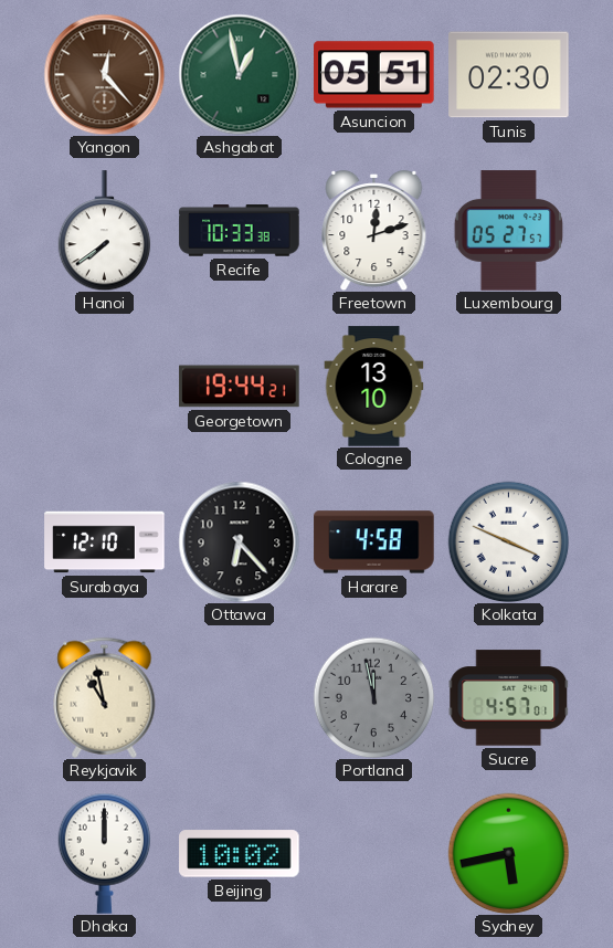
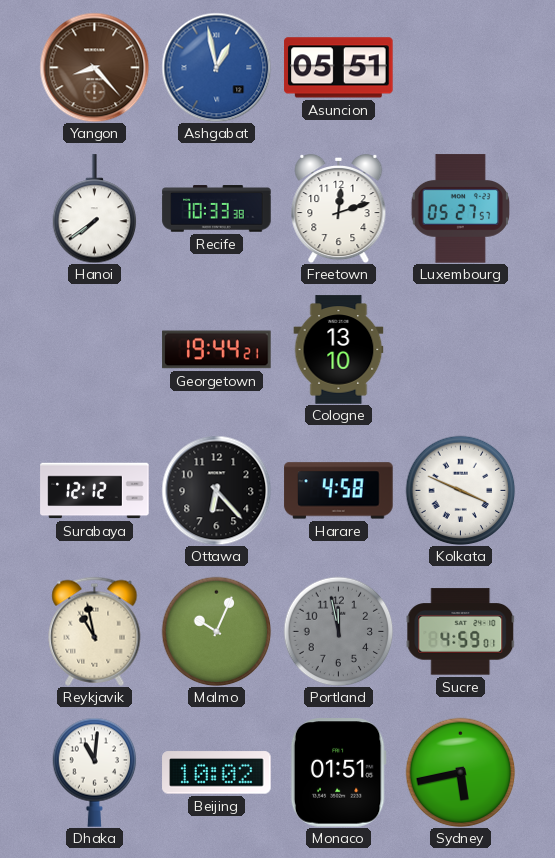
Yangon: 12:23 -> 8:23
Ashgabat dial: green -> blue
Tunis: 02:30 -> none
Surabaya: 12:10 -> 12:12
Malmo: none -> 10:04
Sucre: 4:57 -> 4:59
Dhaka: 12:00 -> 11:01
Monaco: none -> 01:51
